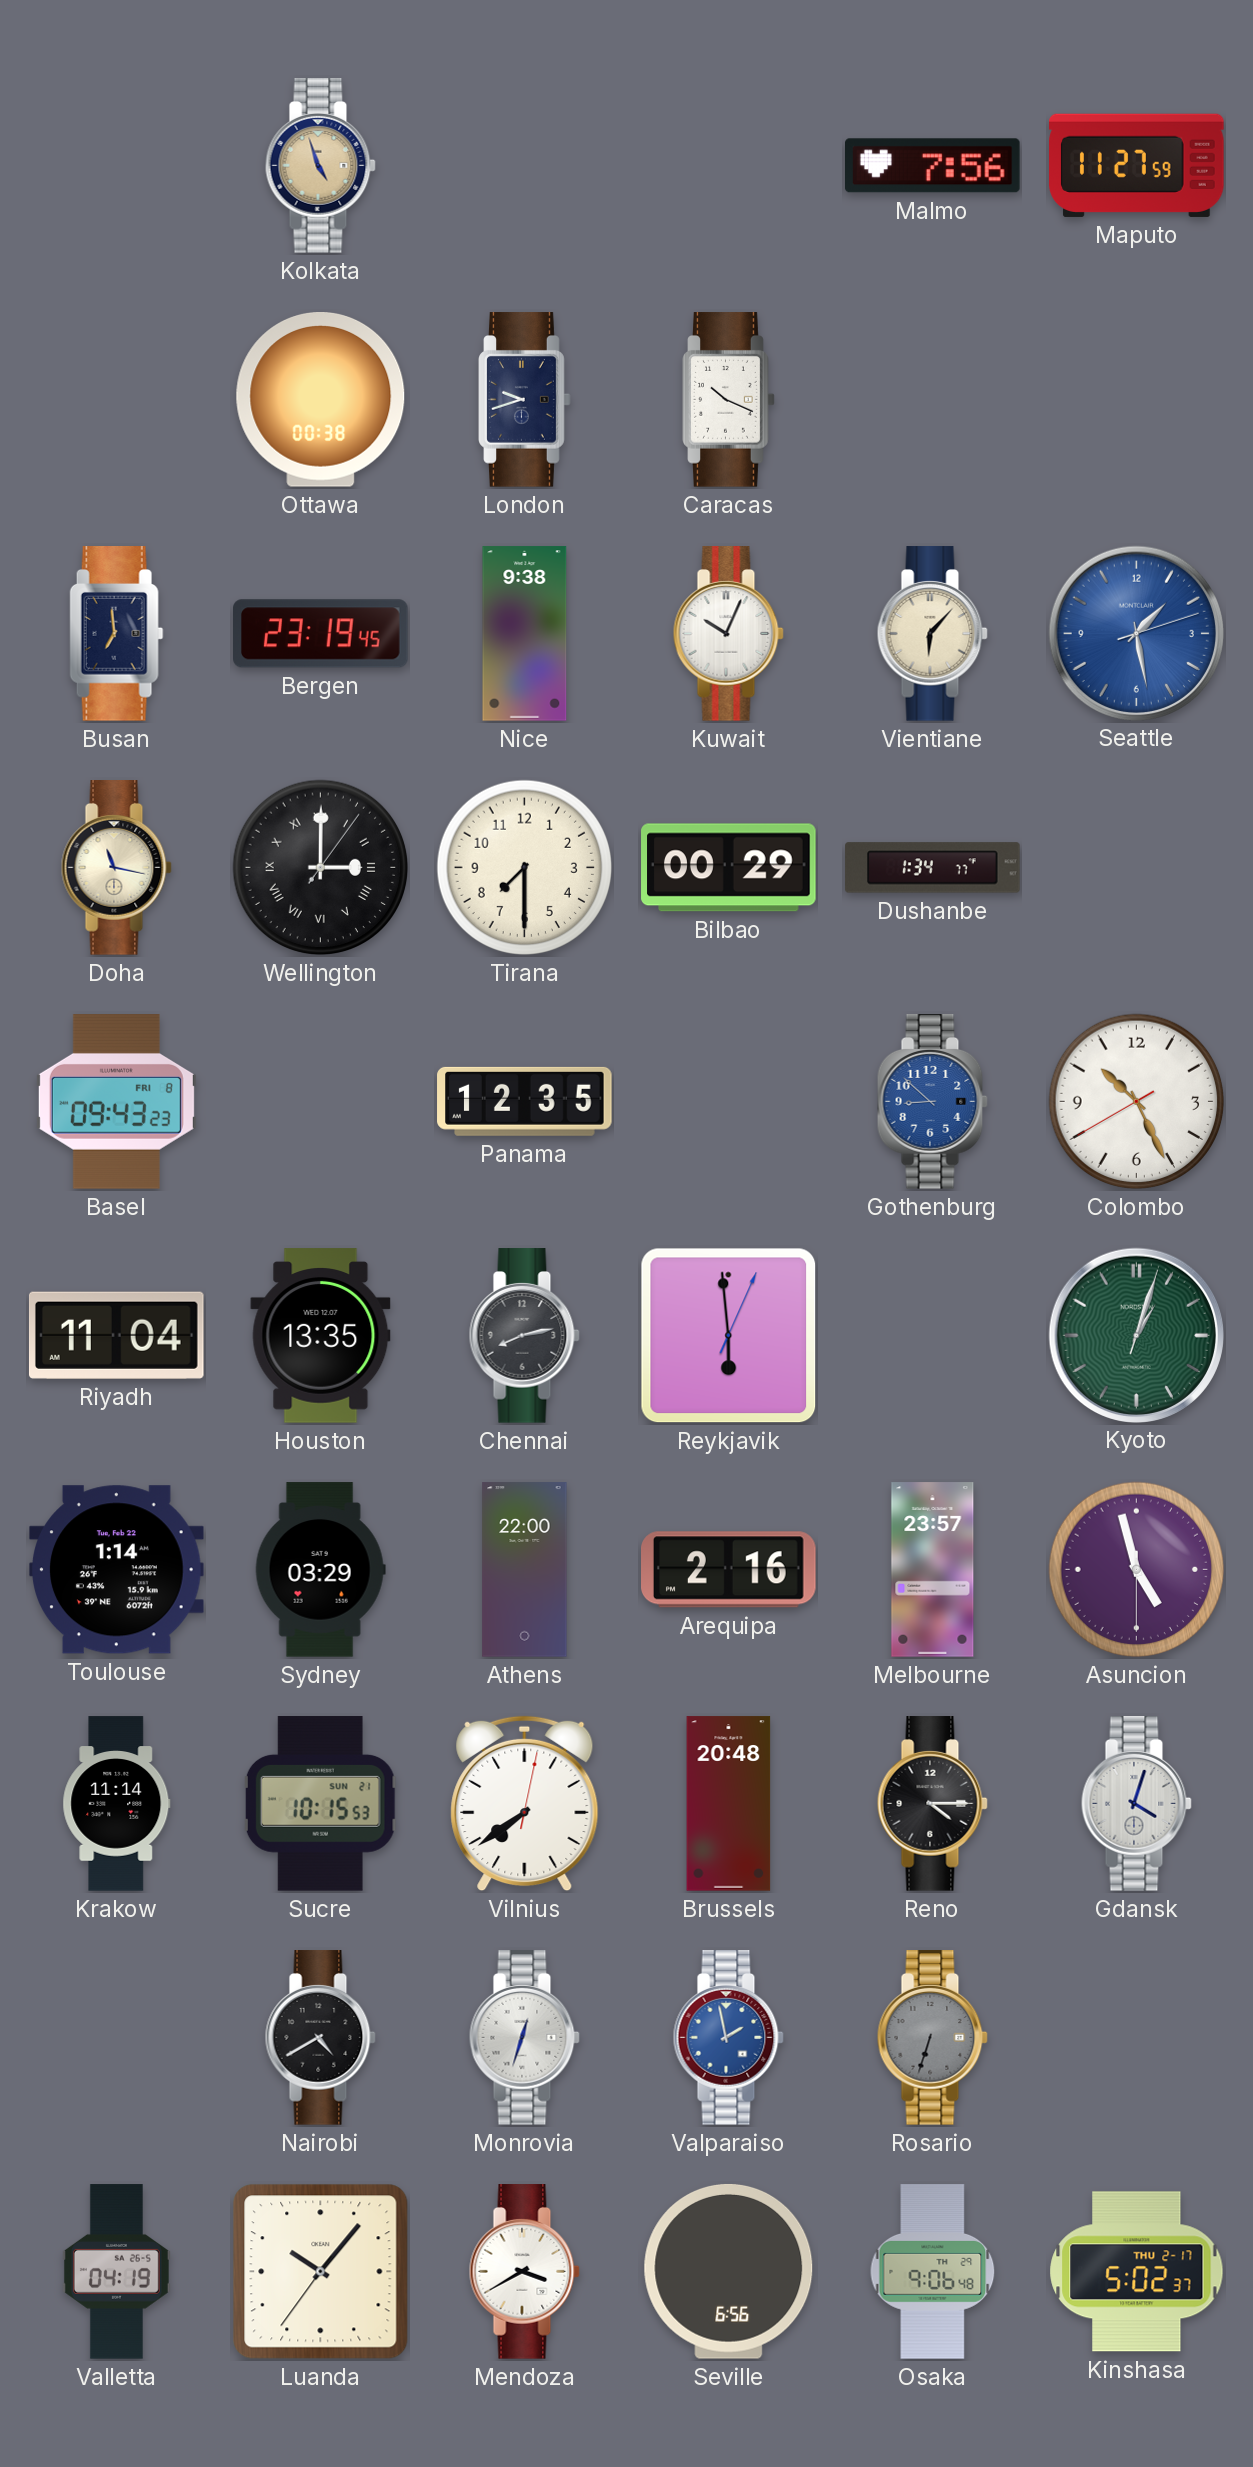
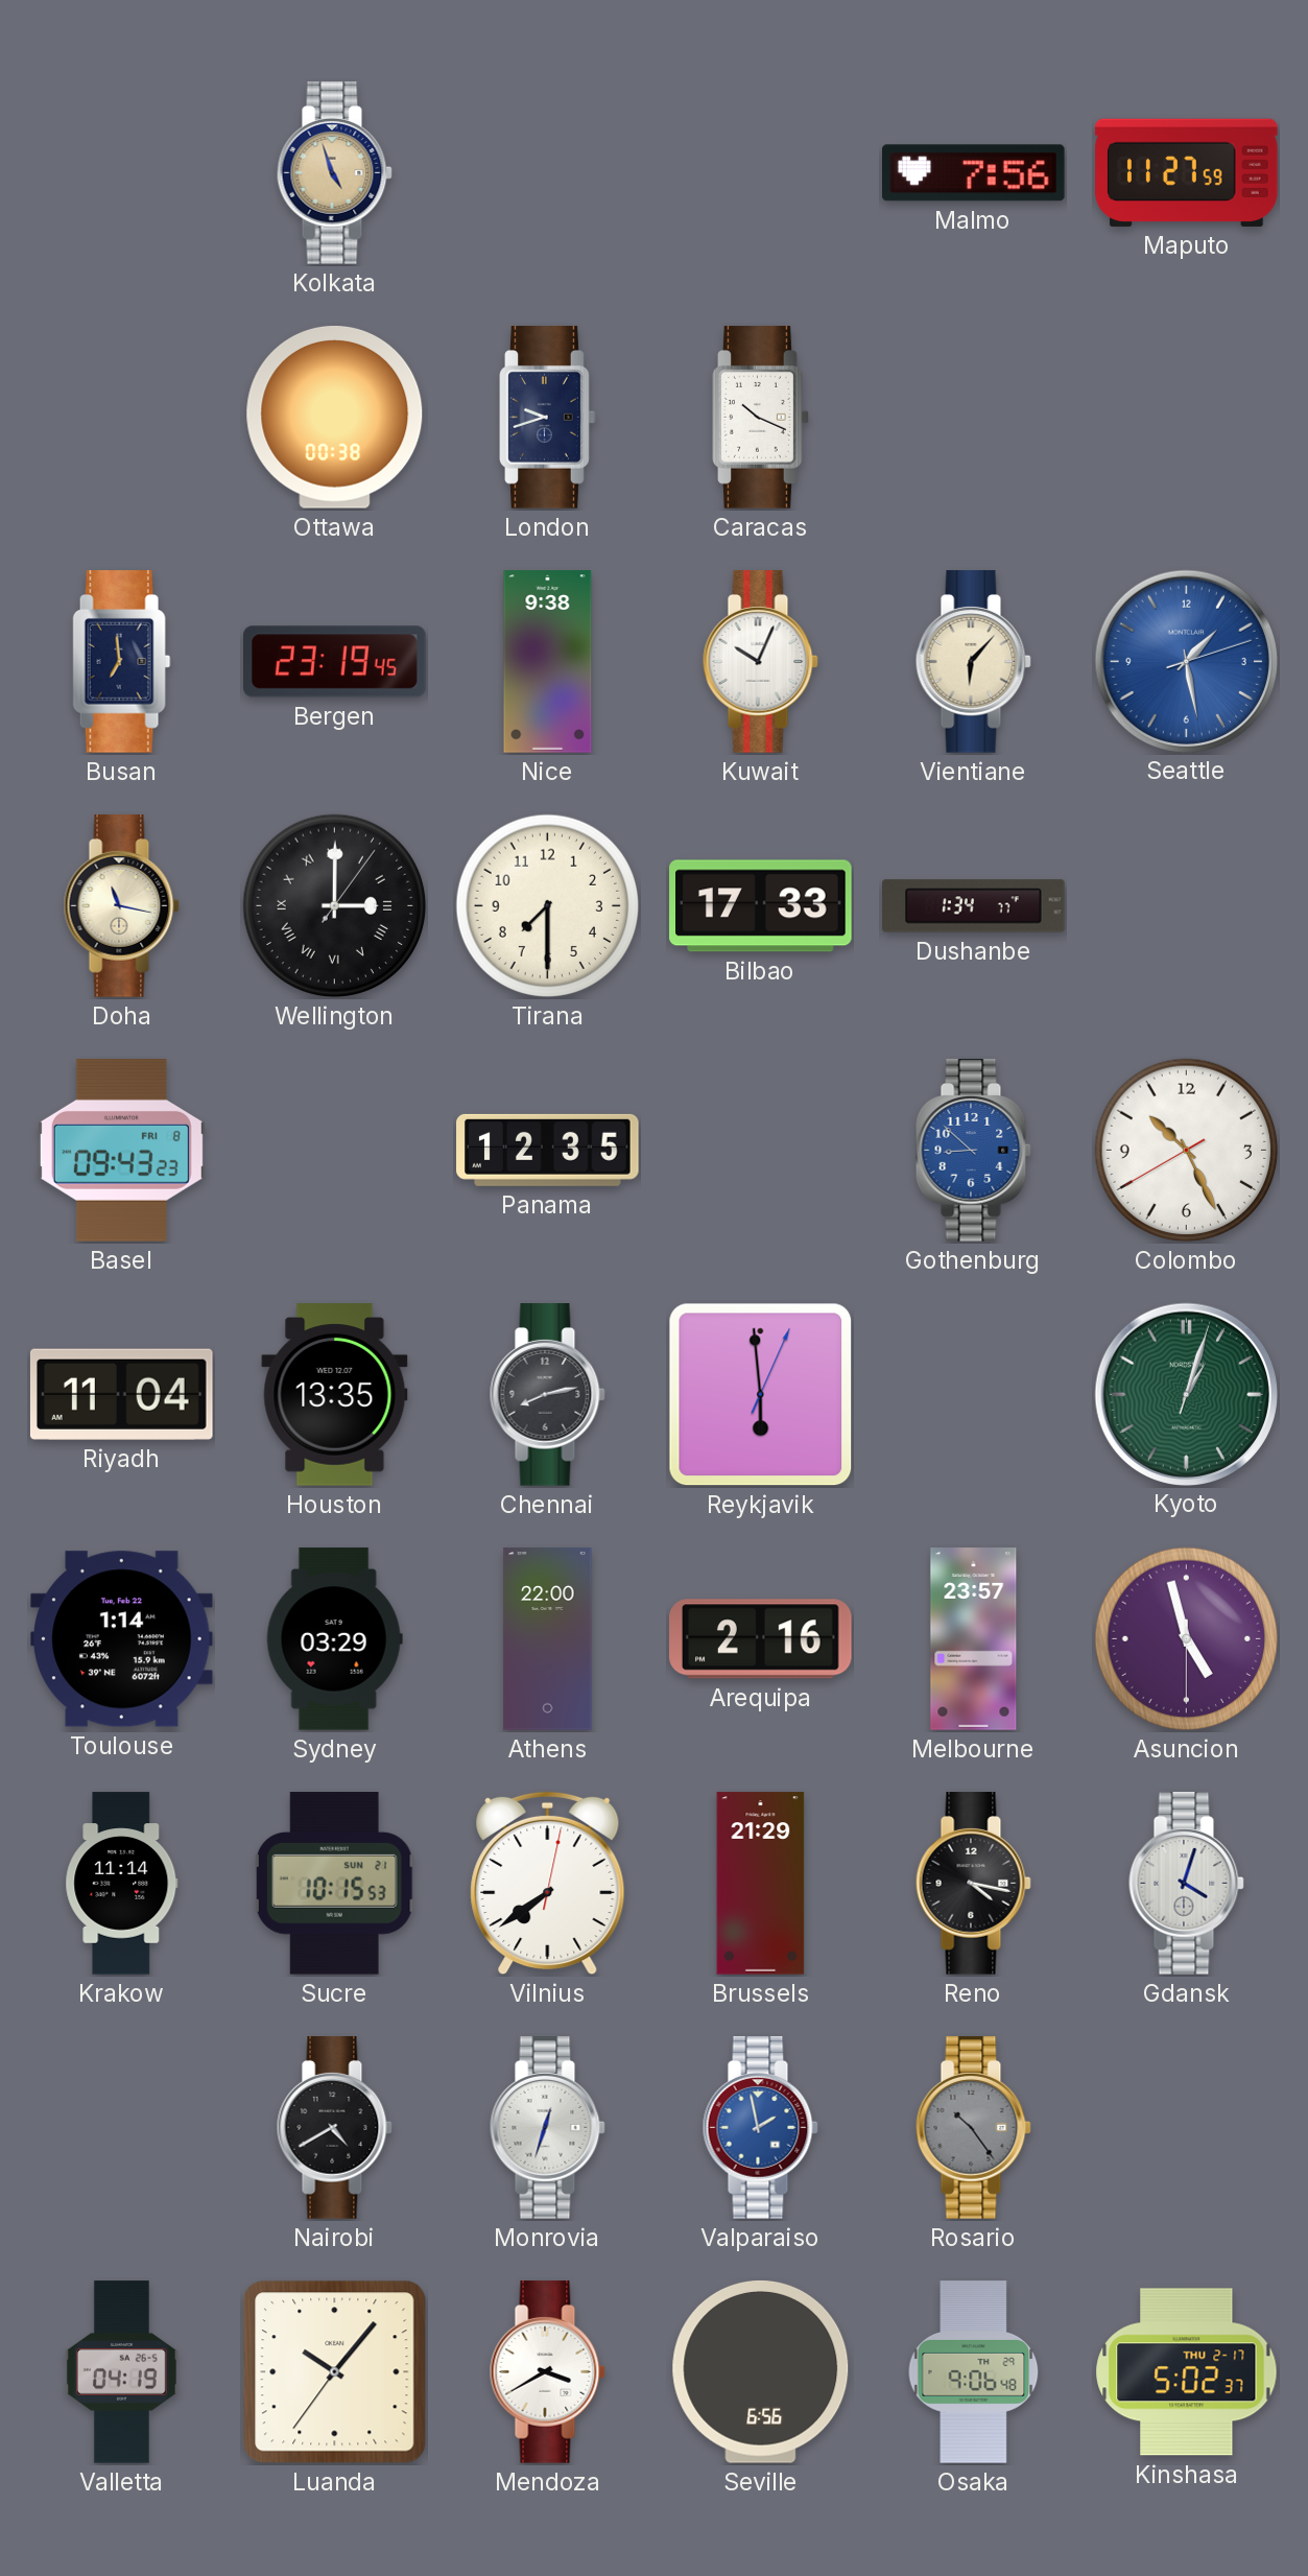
Bilbao: 00:29 -> 17:33
Brussels: 20:48 -> 21:29
Reno: 4:15 -> 4:17
Rosario: 6:33 -> 10:24
